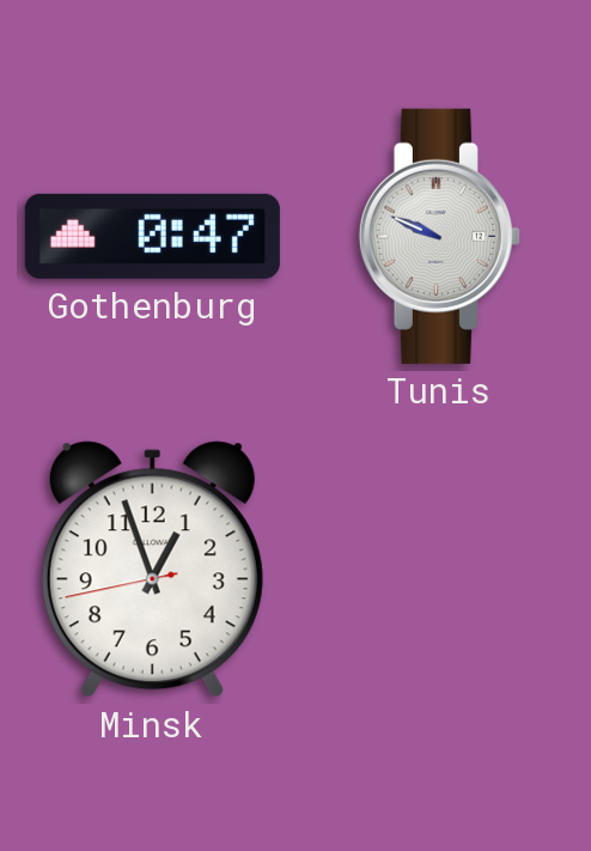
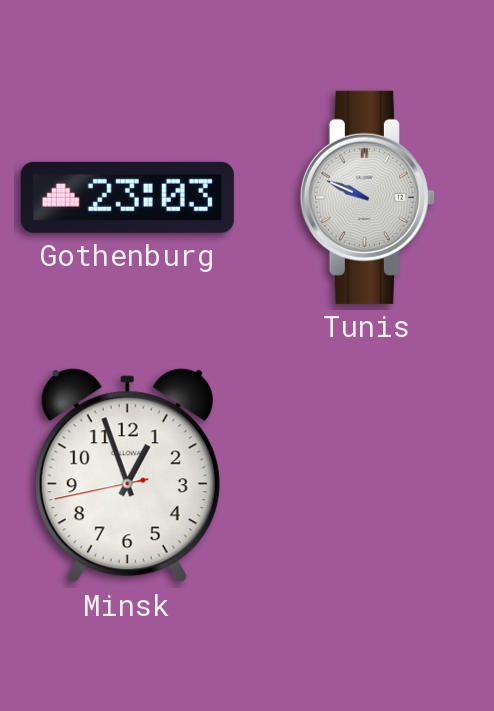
Gothenburg: 0:47 -> 23:03
